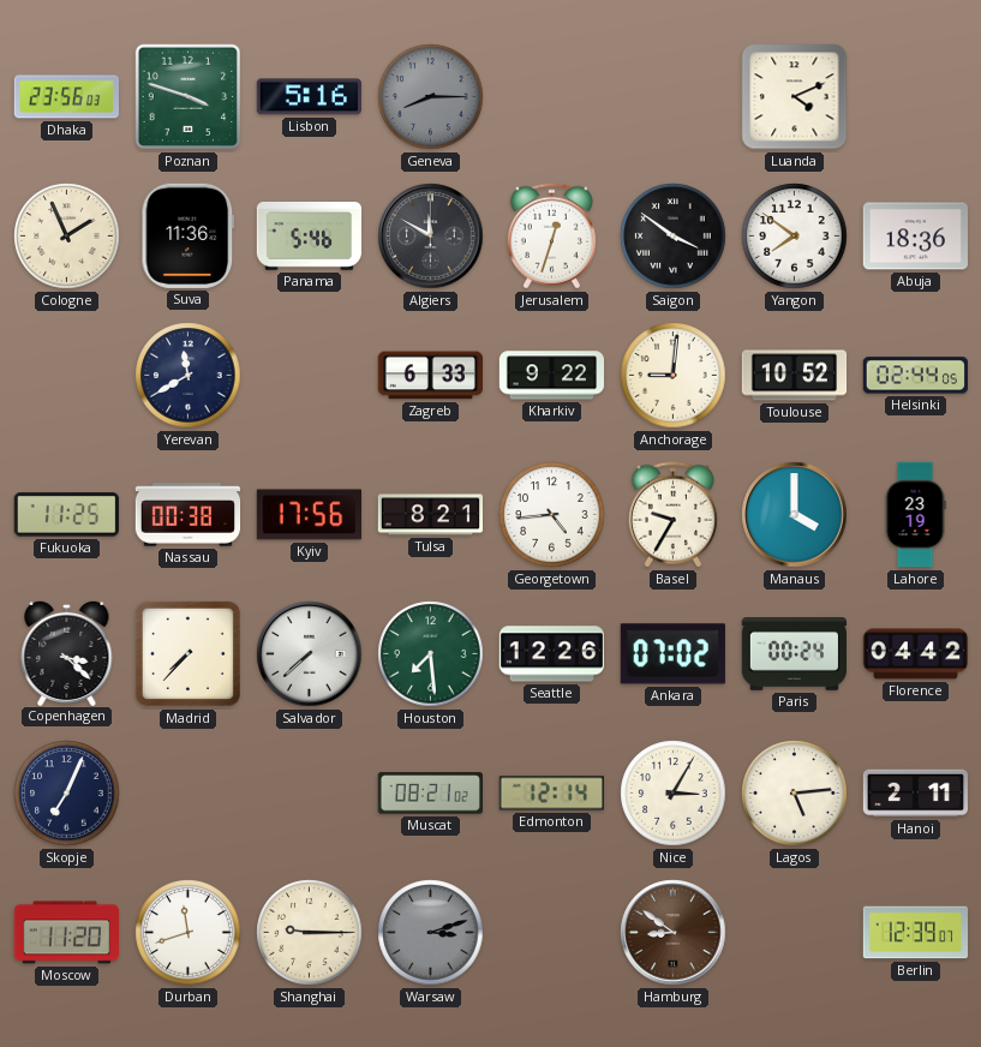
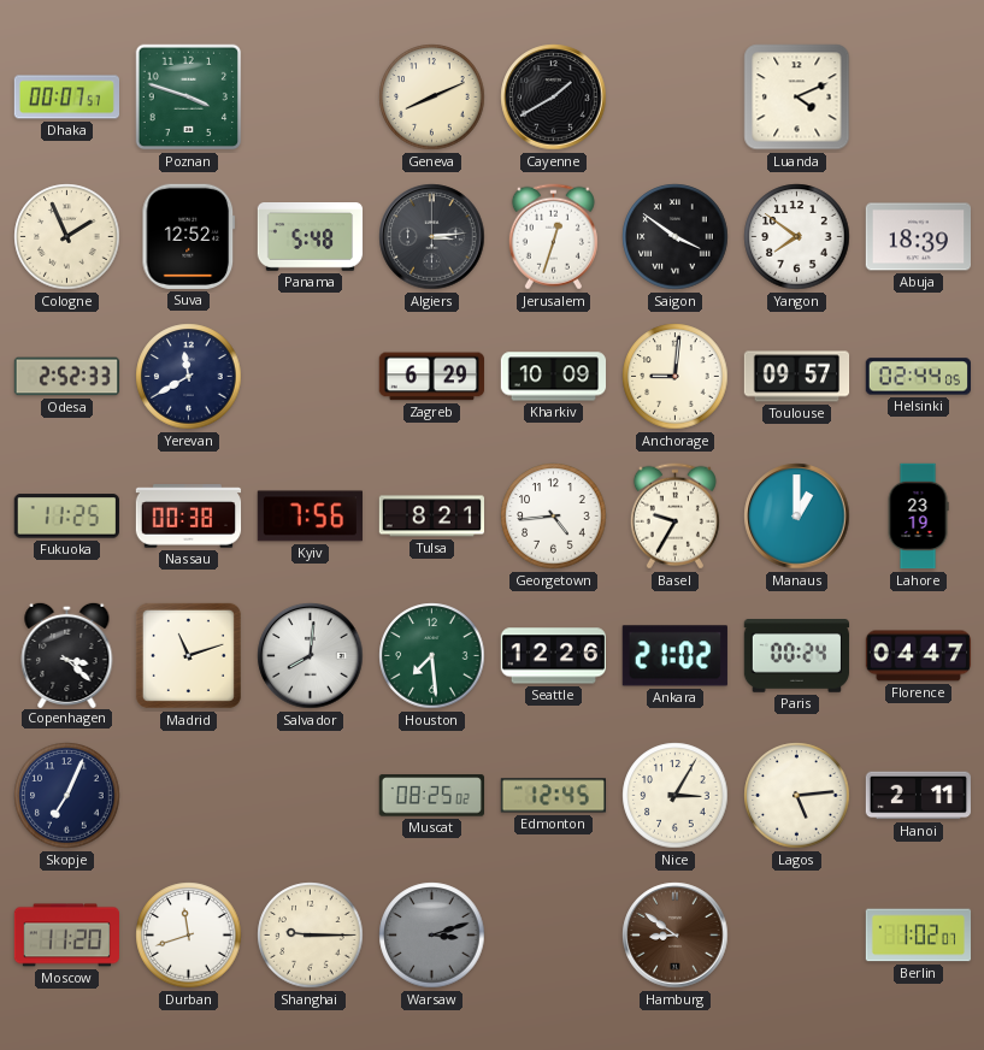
Dhaka: 23:56 -> 00:07
Lisbon: 5:16 -> none
Geneva: 8:15 -> 8:11
Geneva dial: grey -> cream
Cayenne: none -> 1:40
Suva: 11:36 -> 12:52
Panama: 5:46 -> 5:48
Algiers: 11:50 -> 3:14
Abuja: 18:36 -> 18:39
Odesa: none -> 2:52
Zagreb: 6:33 -> 6:29
Kharkiv: 9:22 -> 10:09
Toulouse: 10:52 -> 09:57
Kyiv: 17:56 -> 7:56
Manaus: 4:00 -> 1:00
Madrid: 7:37 -> 11:12
Salvador: 7:38 -> 8:01
Ankara: 07:02 -> 21:02
Florence: 04:42 -> 04:47
Muscat: 08:21 -> 08:25
Edmonton: 12:14 -> 12:45
Berlin: 12:39 -> 1:02
